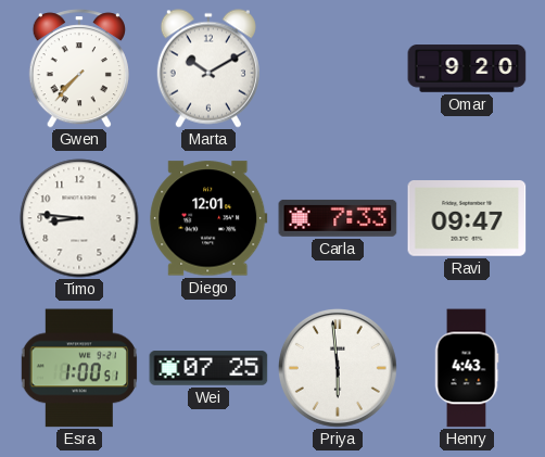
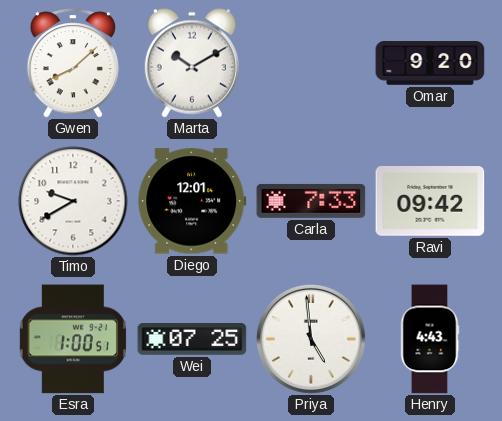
Gwen: 7:37 -> 8:08
Timo: 8:46 -> 9:40
Ravi: 09:47 -> 09:42
Priya: 5:59 -> 4:59
